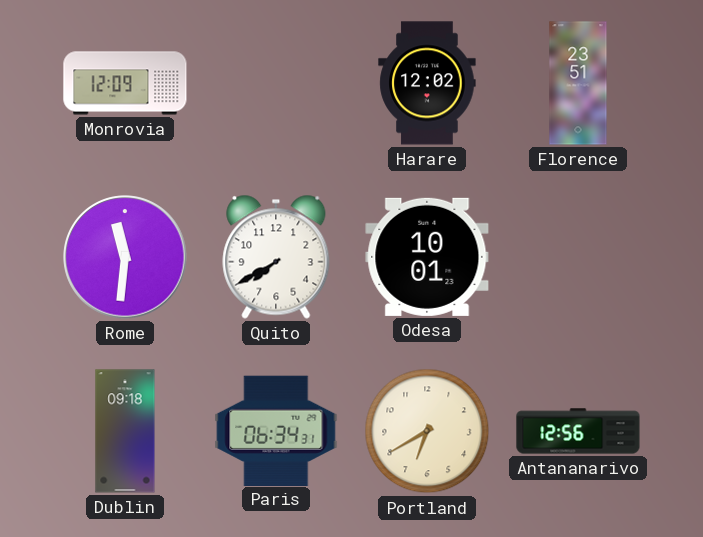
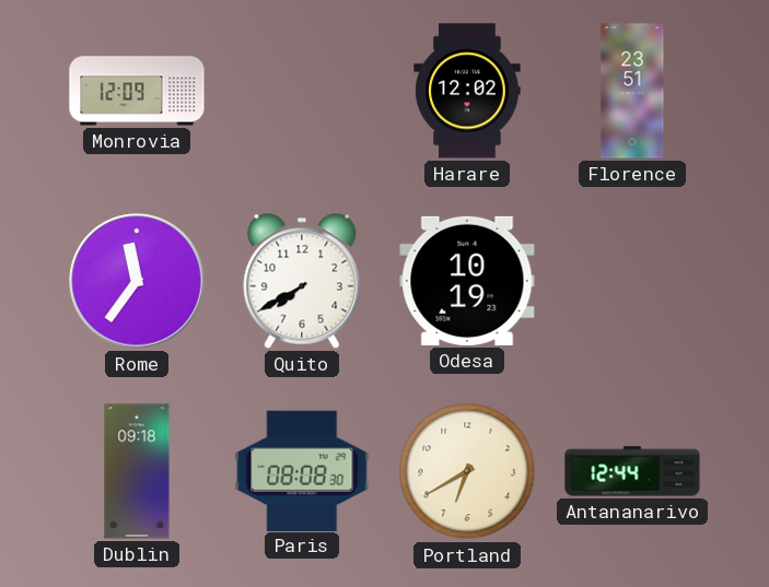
Rome: 11:31 -> 11:36
Odesa: 10:01 -> 10:19
Paris: 06:34 -> 08:08
Antananarivo: 12:56 -> 12:44
